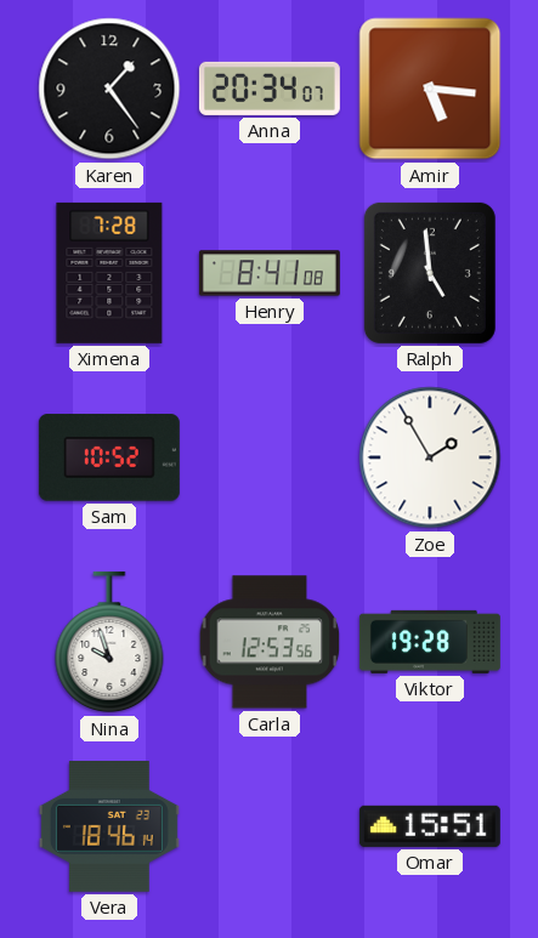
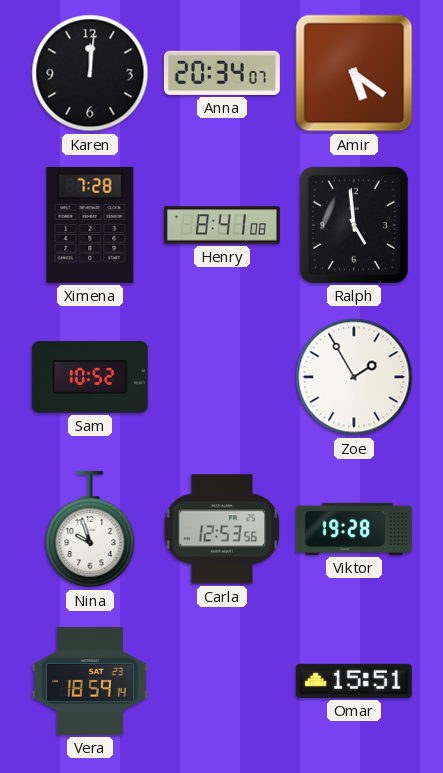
Karen: 1:24 -> 12:01
Amir: 5:16 -> 5:21
Vera: 18:46 -> 18:59
